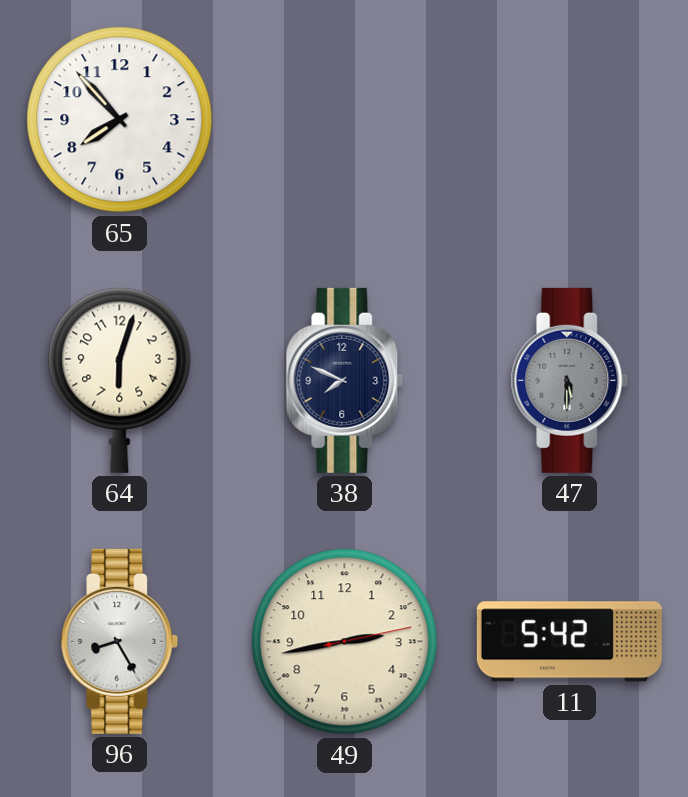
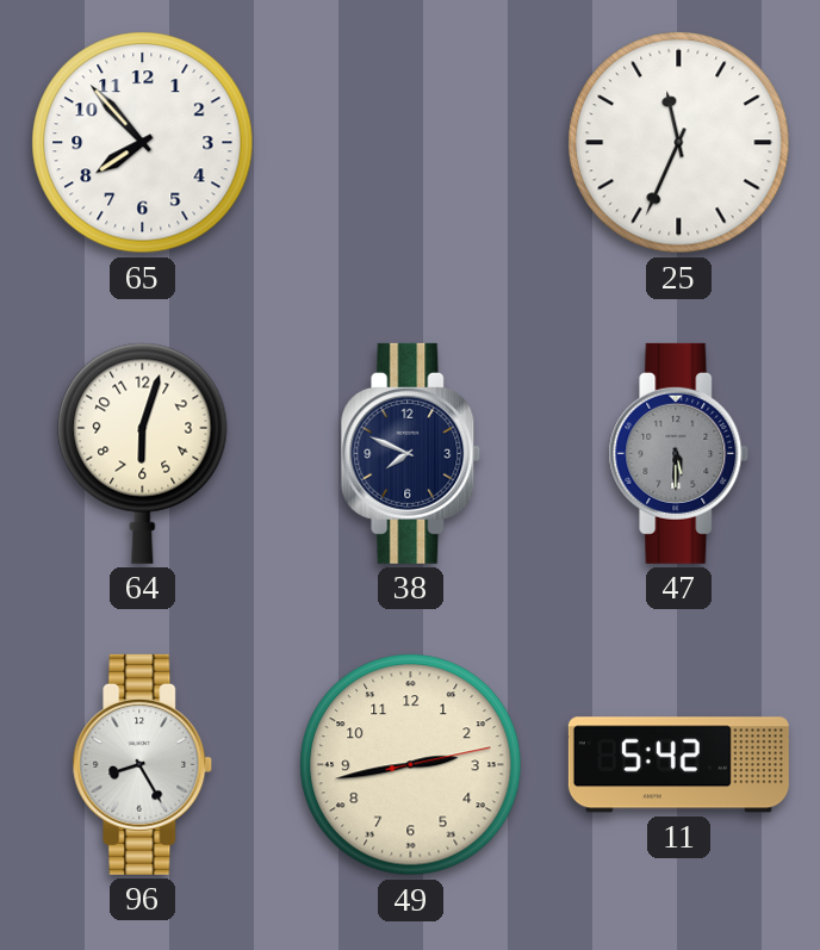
25: none -> 11:34
